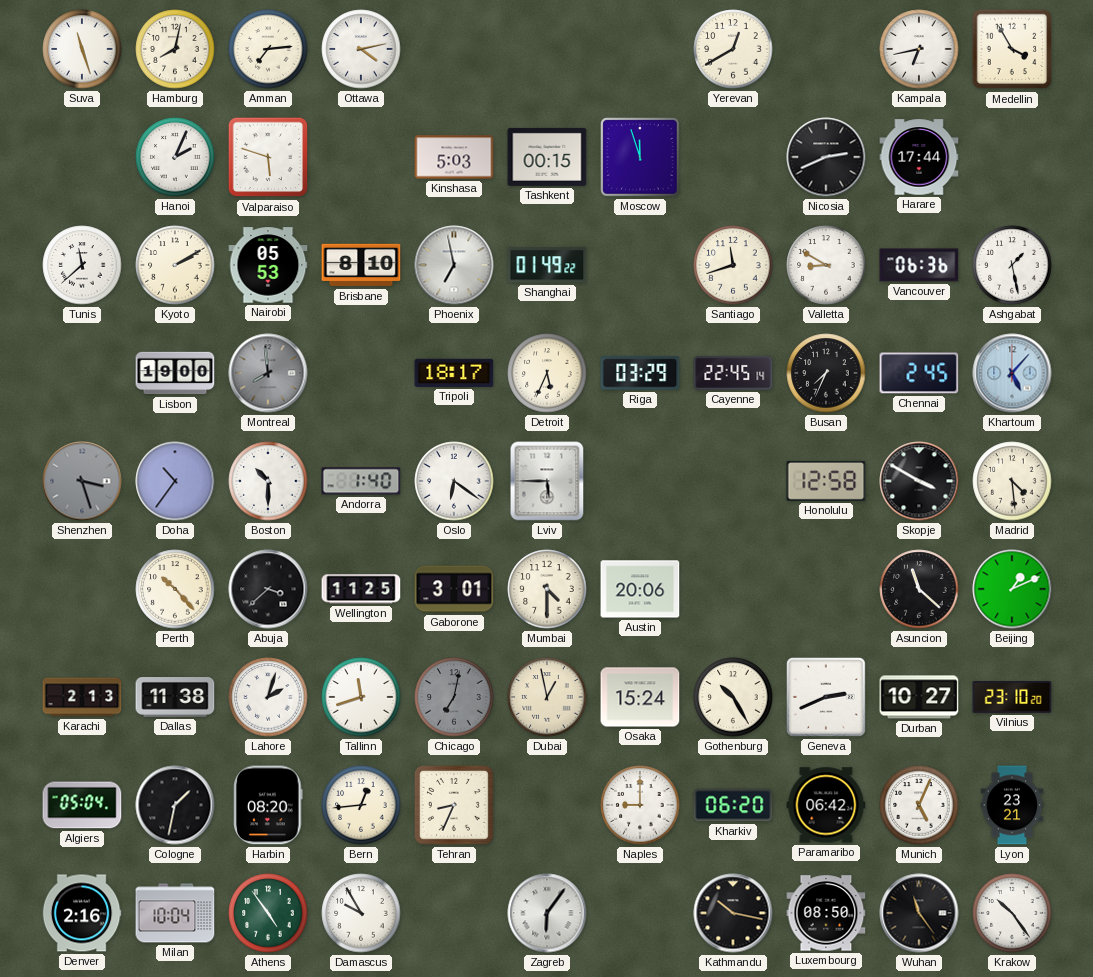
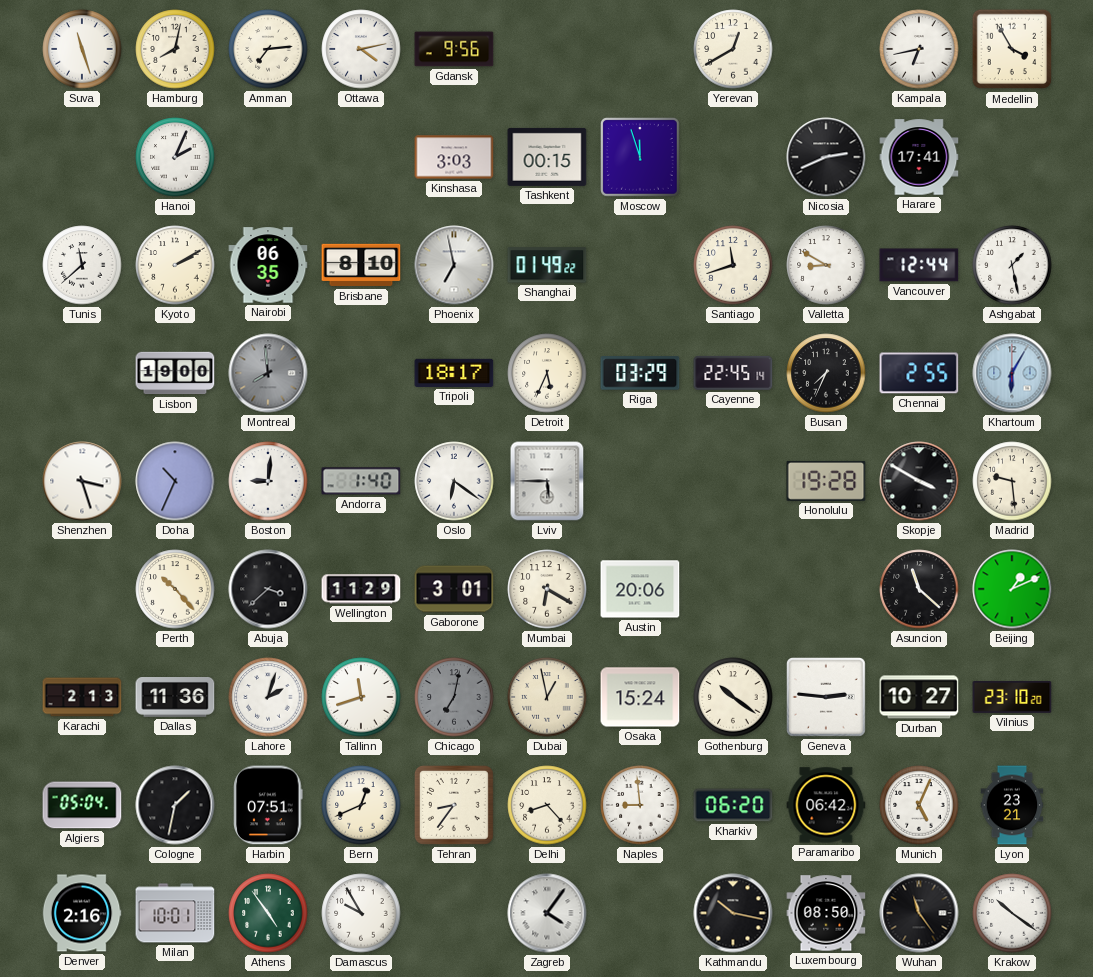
Gdansk: none -> 9:56
Valparaiso: 5:48 -> none
Kinshasa: 5:03 -> 3:03
Harare: 17:44 -> 17:41
Nairobi: 05:53 -> 06:35
Vancouver: 06:36 -> 12:44
Chennai: 2:45 -> 2:55
Khartoum: 5:07 -> 6:05
Shenzhen dial: grey -> white
Doha: 10:36 -> 10:34
Boston: 10:30 -> 9:01
Honolulu: 12:58 -> 19:28
Madrid: 4:29 -> 9:29
Wellington: 11:25 -> 11:29
Mumbai: 4:30 -> 6:20
Dallas: 11:38 -> 11:36
Gothenburg: 10:25 -> 10:21
Geneva: 2:41 -> 2:46
Harbin: 08:20 -> 07:51
Bern: 12:44 -> 12:41
Tehran: 8:34 -> 8:36
Delhi: none -> 8:23
Naples: 9:00 -> 8:59
Milan: 10:04 -> 10:01
Zagreb: 6:06 -> 4:06
Krakow: 10:24 -> 10:21
